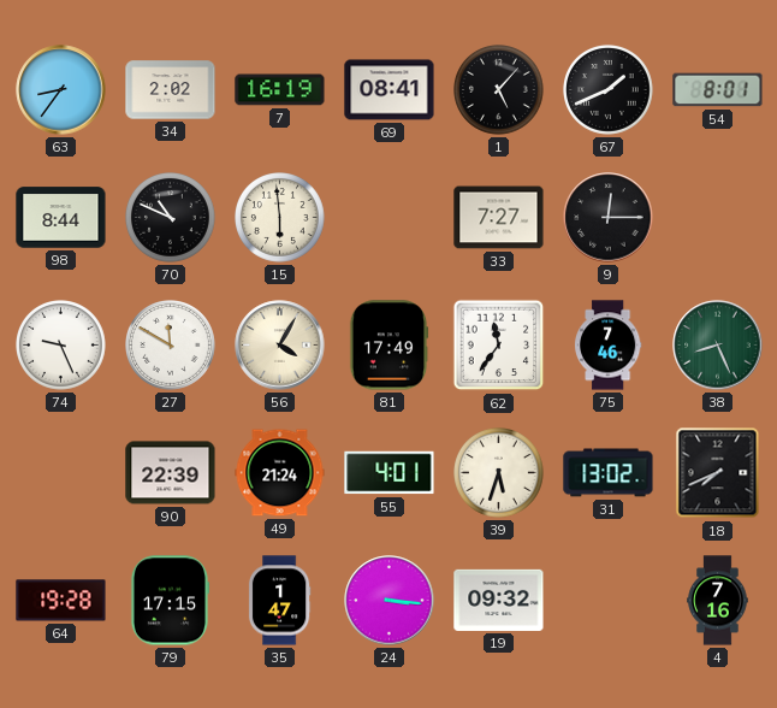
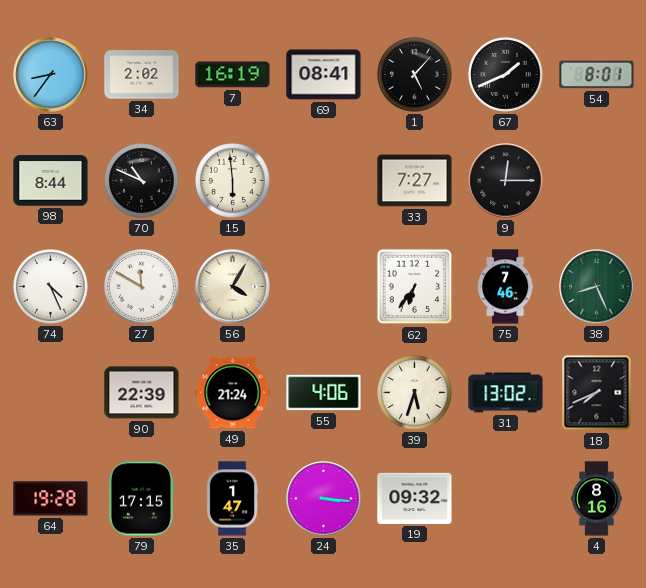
74: 9:26 -> 4:26
81: 17:49 -> none
62: 11:36 -> 6:36
55: 4:01 -> 4:06
4: 7:16 -> 8:16
